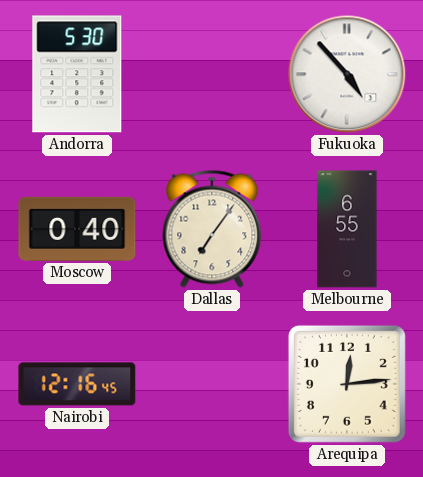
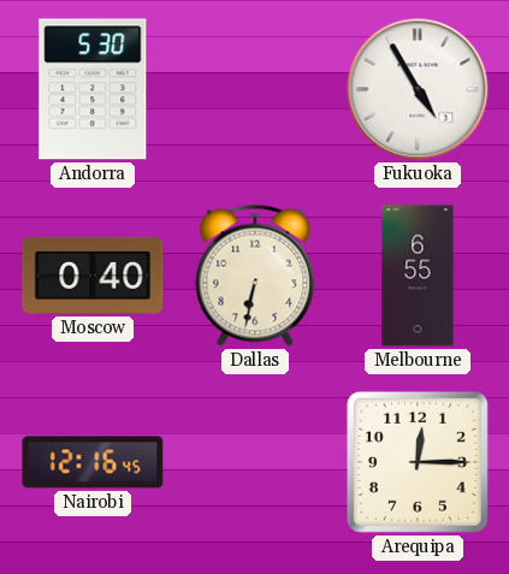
Fukuoka: 4:53 -> 4:55
Dallas: 7:06 -> 6:32
Arequipa: 12:14 -> 12:15
